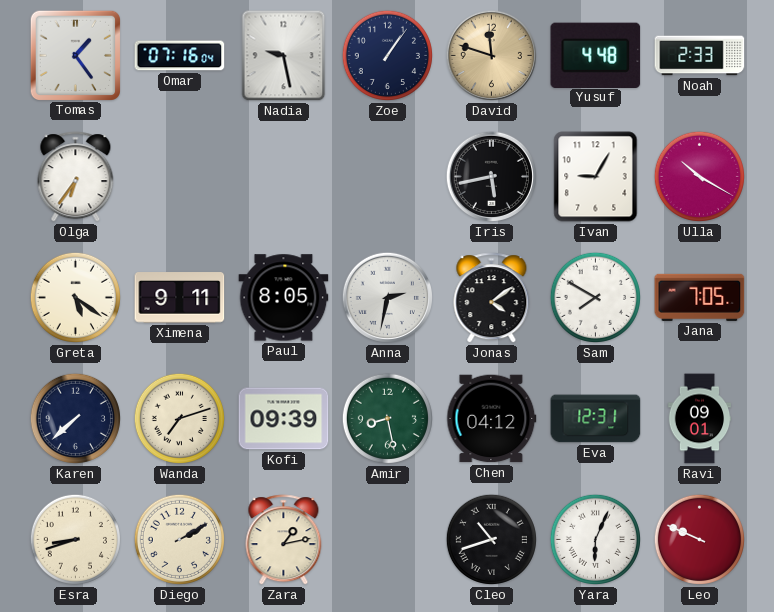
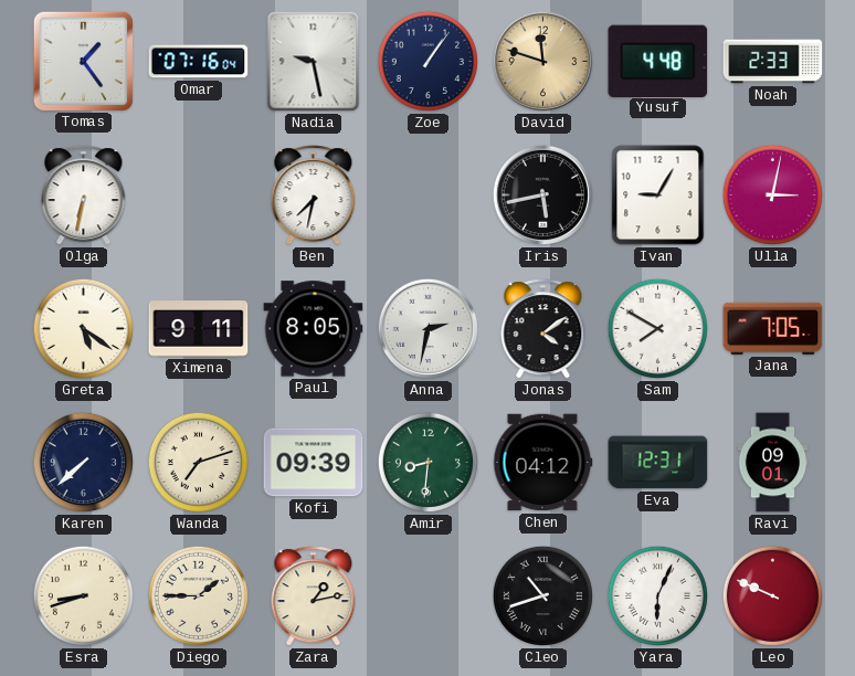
Olga: 6:36 -> 6:32
Ben: none -> 7:32
Ulla: 10:20 -> 3:02
Amir: 8:28 -> 8:31
Diego: 2:10 -> 1:45
